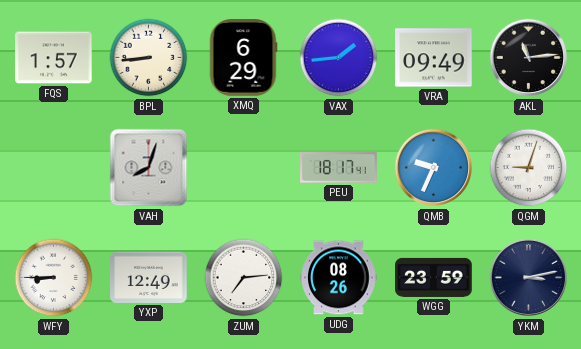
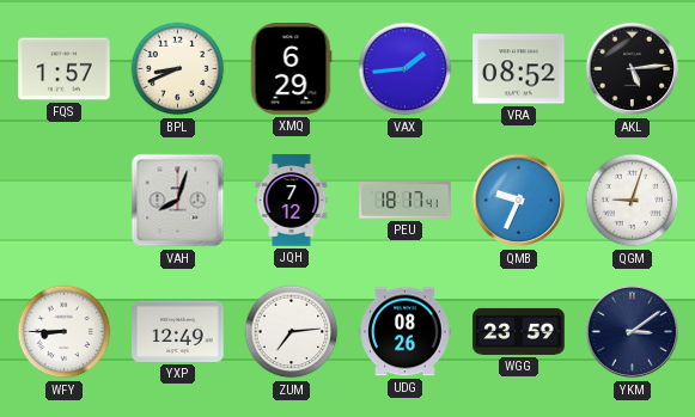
BPL: 8:44 -> 8:41
VRA: 09:49 -> 08:52
AKL: 11:14 -> 5:14
JQH: none -> 7:12
YKM: 3:13 -> 3:09
